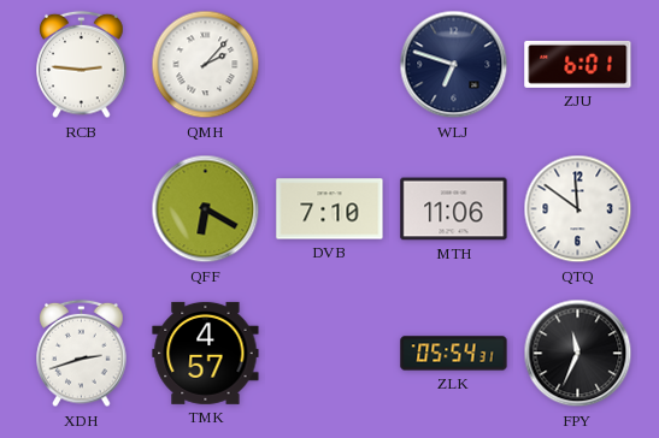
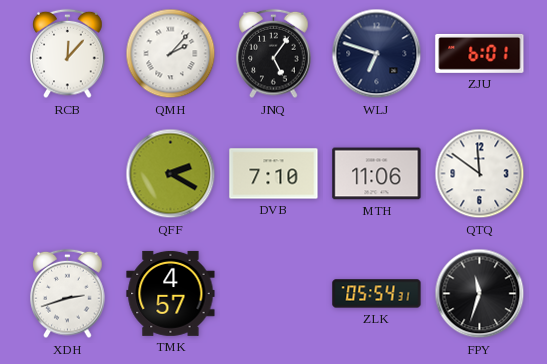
RCB: 2:46 -> 12:07
JNQ: none -> 5:06
QFF: 6:20 -> 2:20
FPY: 11:34 -> 11:33
